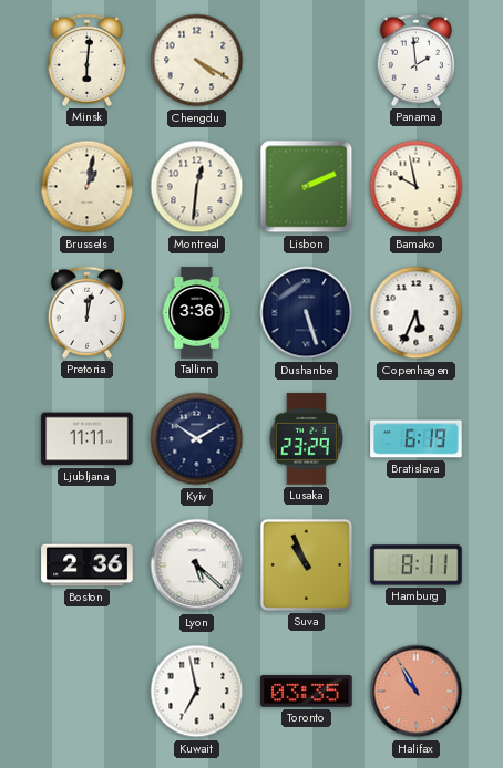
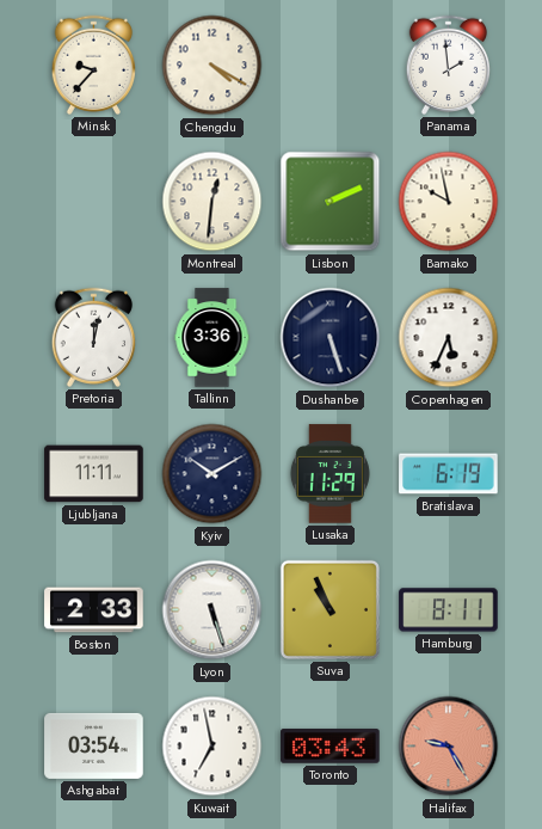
Minsk: 6:01 -> 9:37
Brussels: 1:02 -> none
Lusaka: 23:29 -> 11:29
Boston: 2:36 -> 2:33
Lyon: 5:22 -> 5:27
Ashgabat: none -> 03:54
Toronto: 03:35 -> 03:43
Halifax: 10:55 -> 9:25
